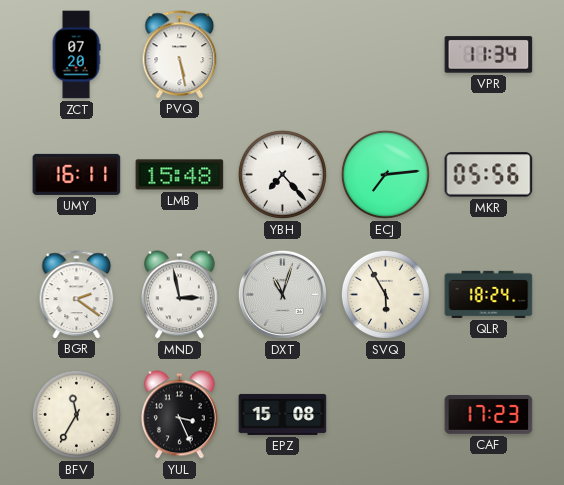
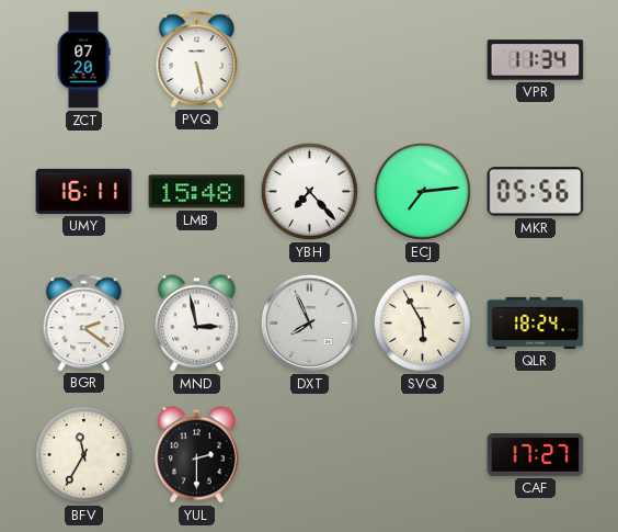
DXT: 11:03 -> 7:56
YUL: 3:26 -> 2:30
EPZ: 15:08 -> none
CAF: 17:23 -> 17:27
